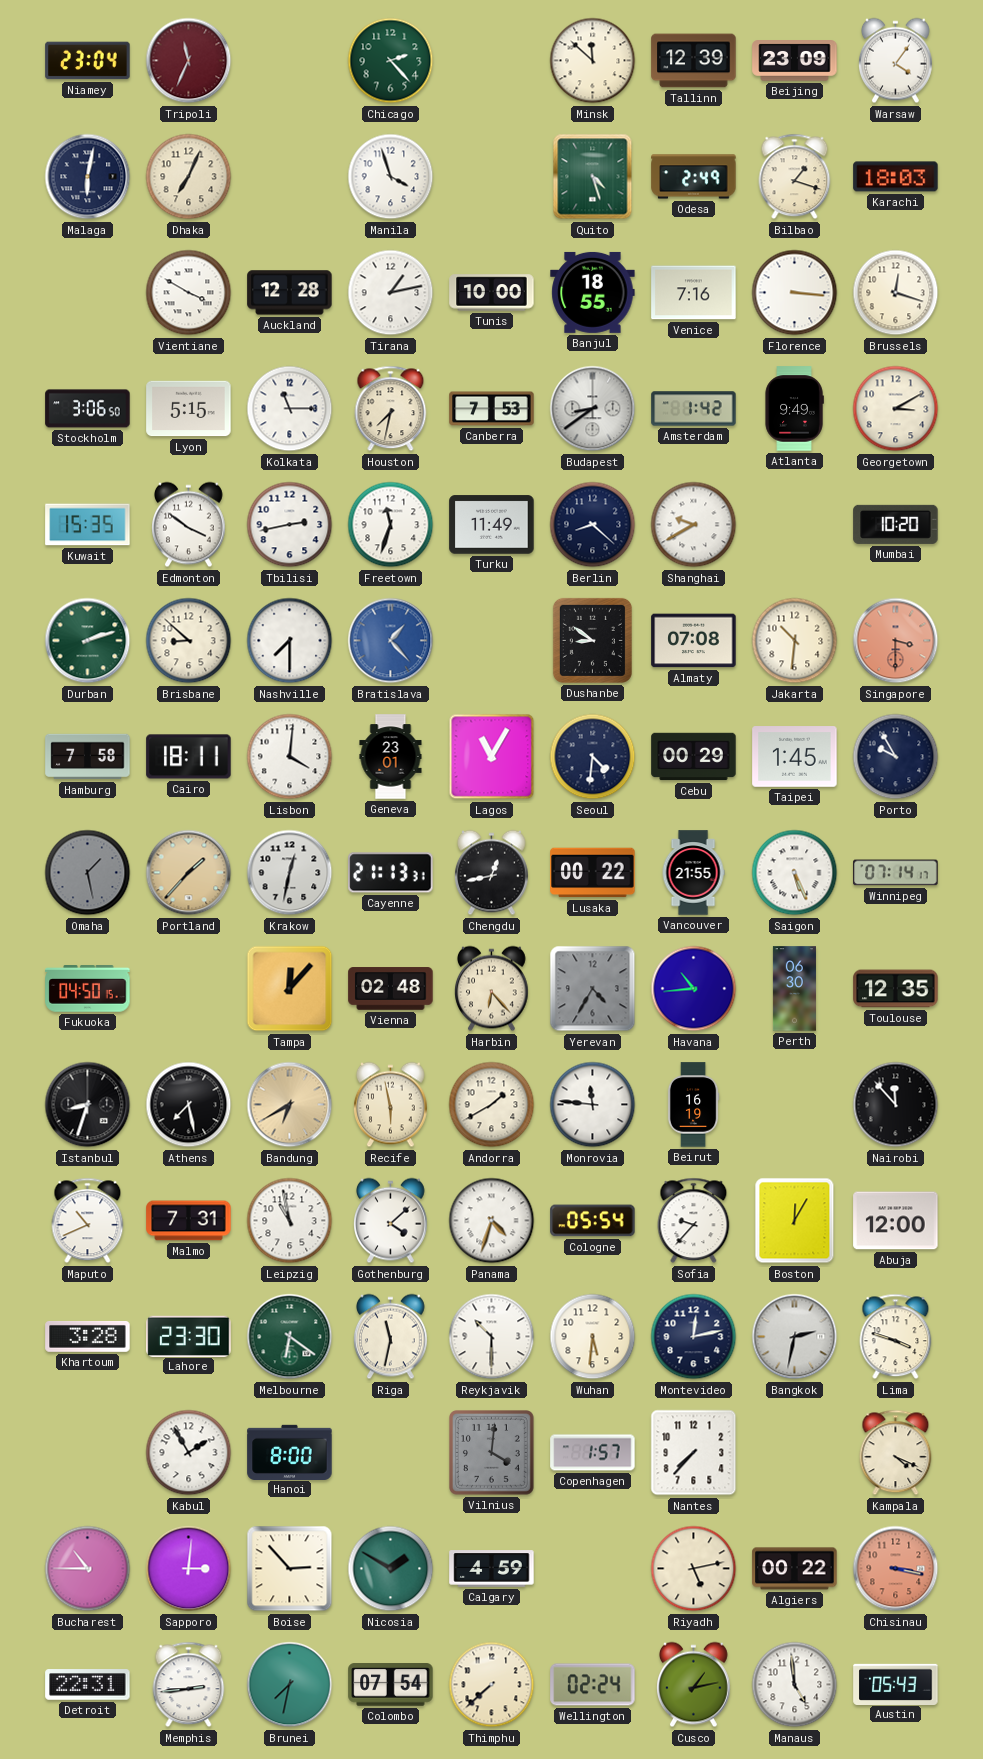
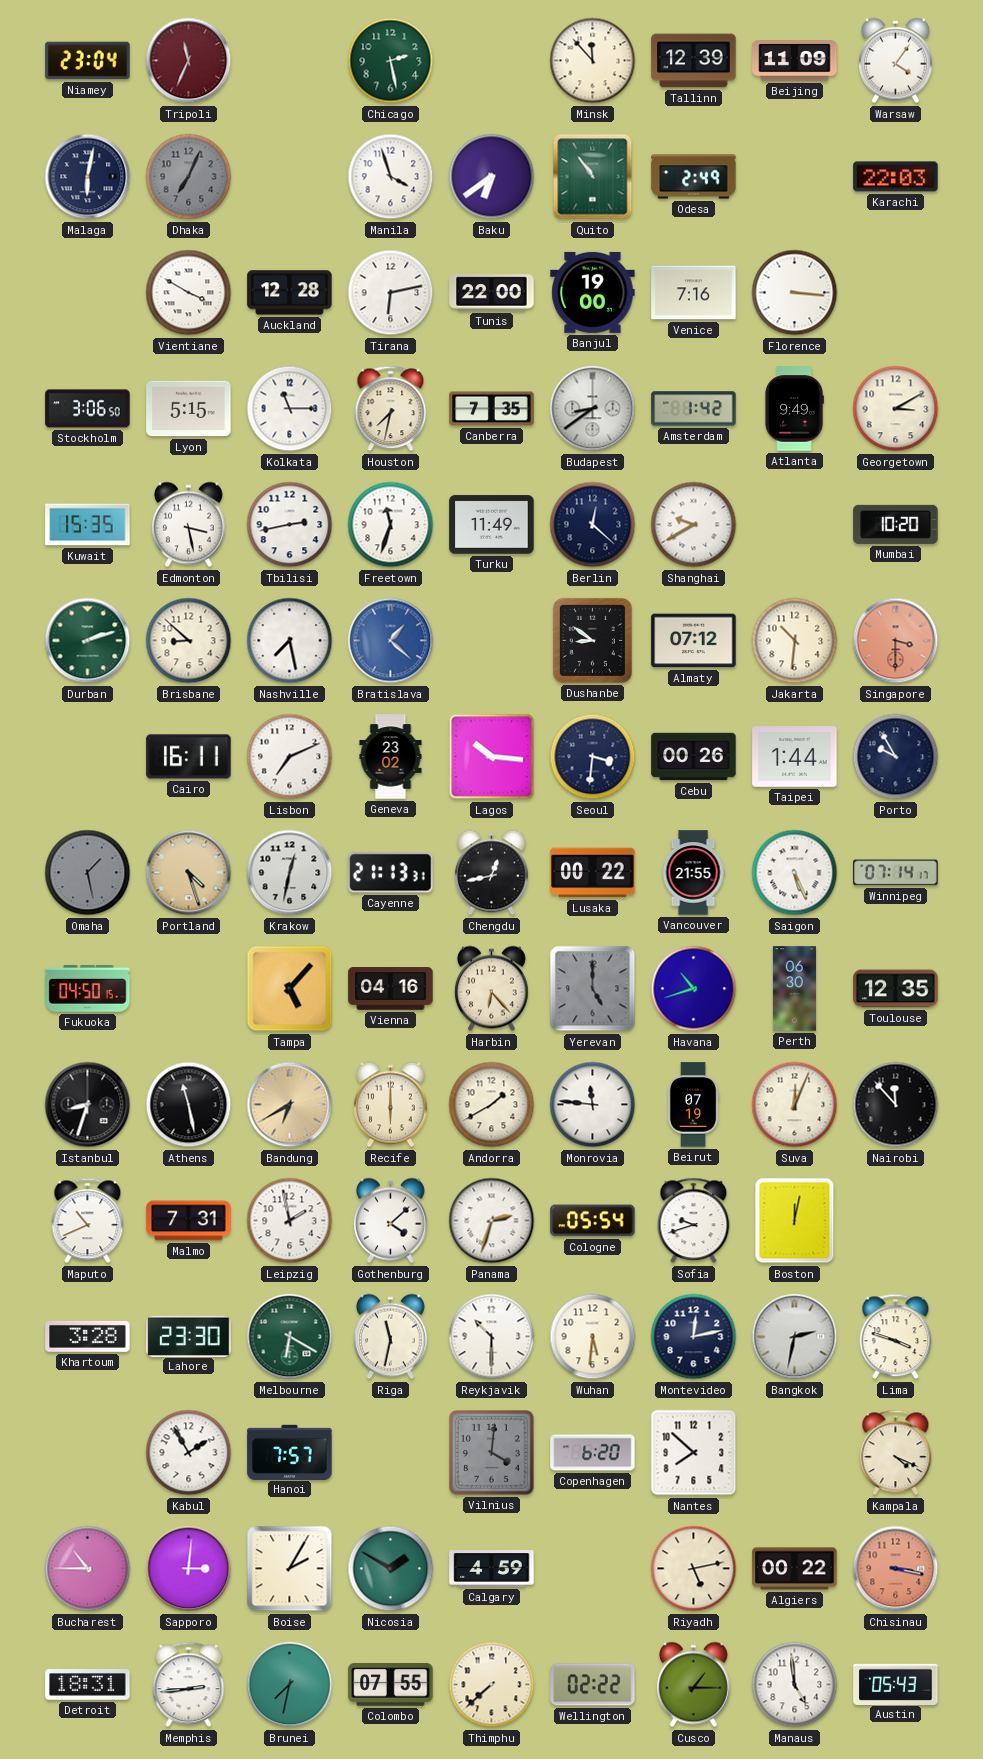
Chicago: 2:23 -> 2:28
Minsk: 11:52 -> 11:53
Beijing: 23:09 -> 11:09
Dhaka dial: cream -> grey
Baku: none -> 6:39
Quito: 4:27 -> 10:54
Bilbao: 1:18 -> none
Karachi: 18:03 -> 22:03
Tirana: 1:13 -> 6:13
Tunis: 10:00 -> 22:00
Banjul: 18:55 -> 19:00
Brussels: 12:18 -> none
Canberra: 7:53 -> 7:35
Edmonton: 3:51 -> 3:28
Berlin: 8:22 -> 12:22
Nashville: 7:30 -> 7:28
Bratislava: 1:23 -> 1:22
Almaty: 07:08 -> 07:12
Hamburg: 7:58 -> none
Cairo: 18:11 -> 16:11
Lisbon: 4:01 -> 7:11
Geneva: 23:01 -> 23:02
Lagos: 11:05 -> 10:16
Seoul: 4:31 -> 3:31
Cebu: 00:29 -> 00:26
Taipei: 1:45 -> 1:44
Portland: 1:37 -> 4:27
Tampa: 12:07 -> 5:07
Vienna: 02:48 -> 04:16
Yerevan: 4:35 -> 5:00
Havana: 10:44 -> 10:42
Athens: 7:28 -> 11:28
Recife: 5:58 -> 6:00
Beirut: 16:19 -> 07:19
Suva: none -> 12:04
Leipzig: 10:58 -> 1:58
Panama: 4:33 -> 2:33
Sofia: 9:37 -> 9:42
Boston: 12:05 -> 12:02
Abuja: 12:00 -> none
Melbourne: 6:21 -> 6:20
Hanoi: 8:00 -> 7:57
Copenhagen: 1:57 -> 6:20
Nantes: 7:37 -> 7:52
Boise: 2:53 -> 2:05
Detroit: 22:31 -> 18:31
Colombo: 07:54 -> 07:55
Wellington: 02:24 -> 02:22
Cusco: 1:13 -> 1:15
